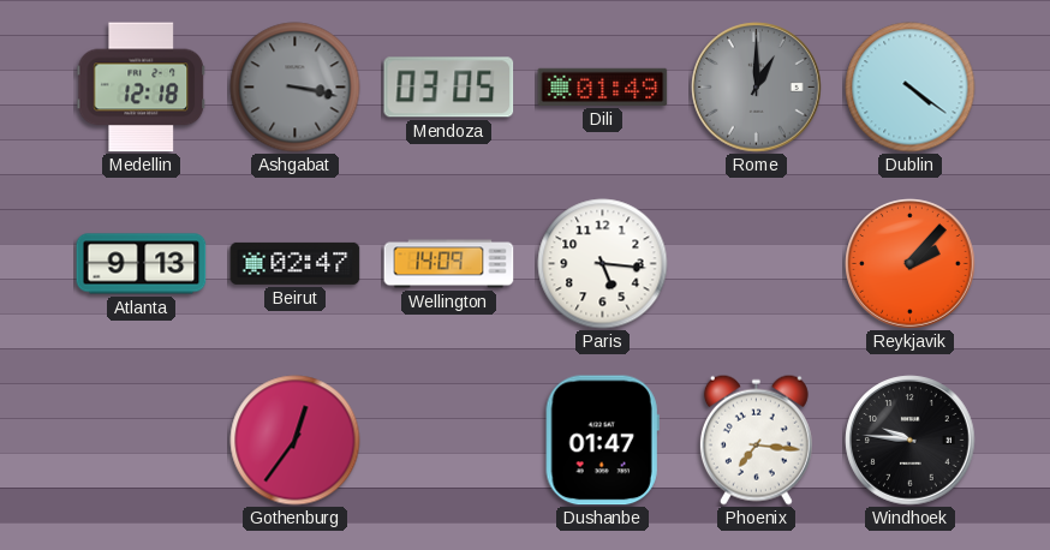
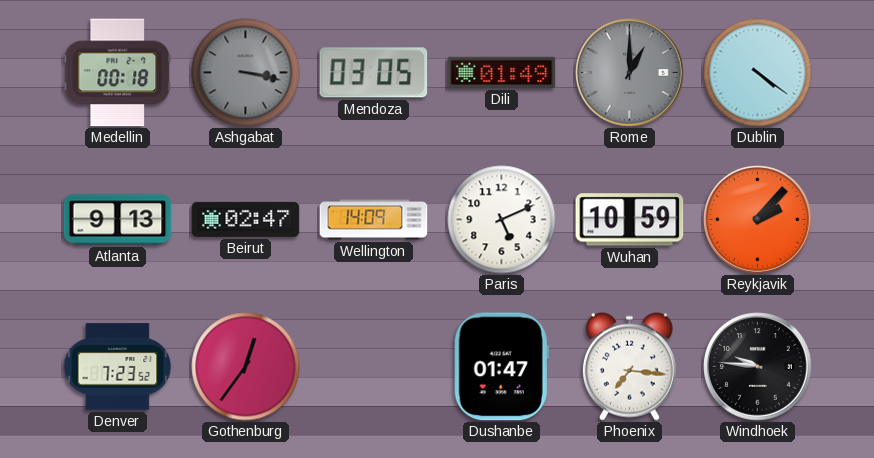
Medellin: 12:18 -> 00:18
Paris: 5:16 -> 5:11
Wuhan: none -> 10:59
Denver: none -> 7:23
